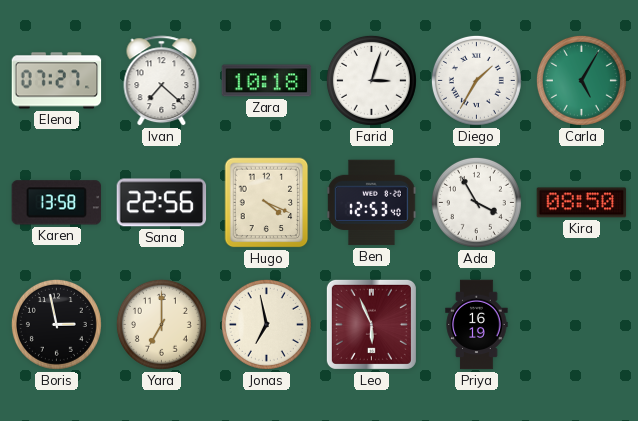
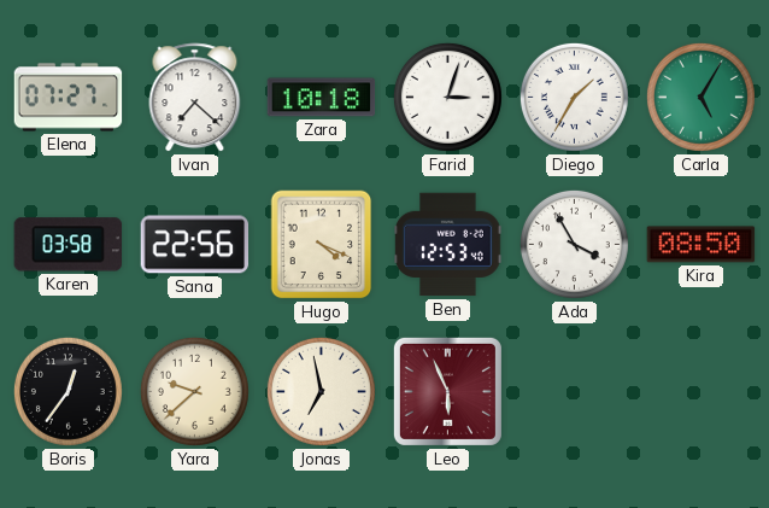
Karen: 13:58 -> 03:58
Boris: 2:58 -> 12:36
Yara: 7:00 -> 9:38
Priya: 16:19 -> none
